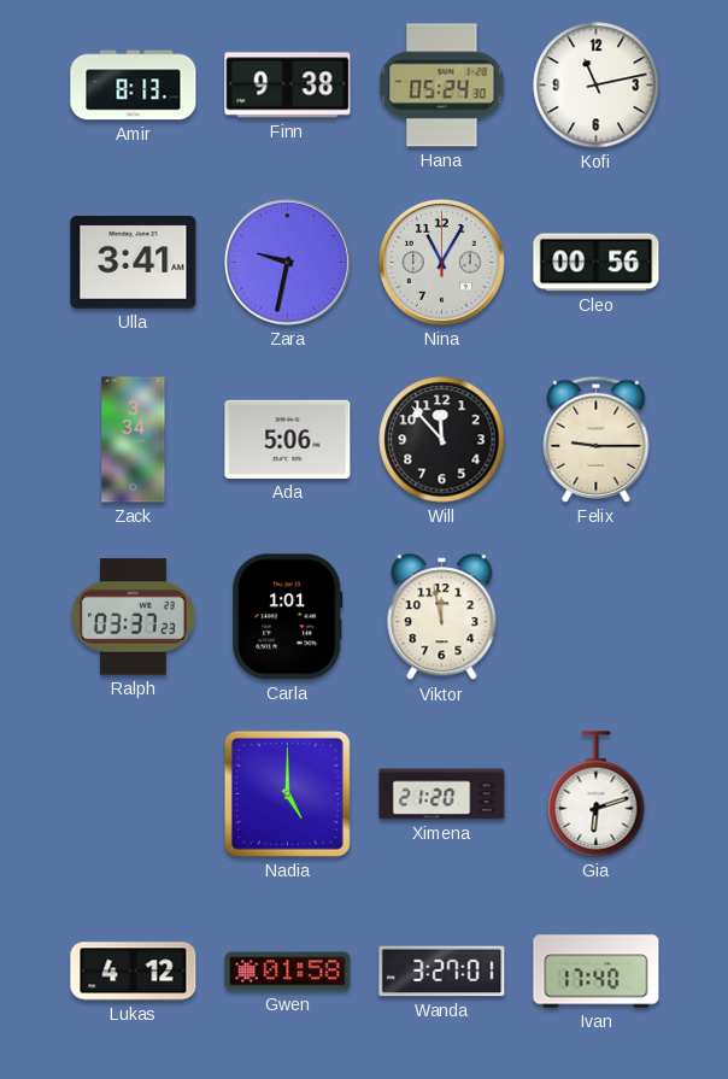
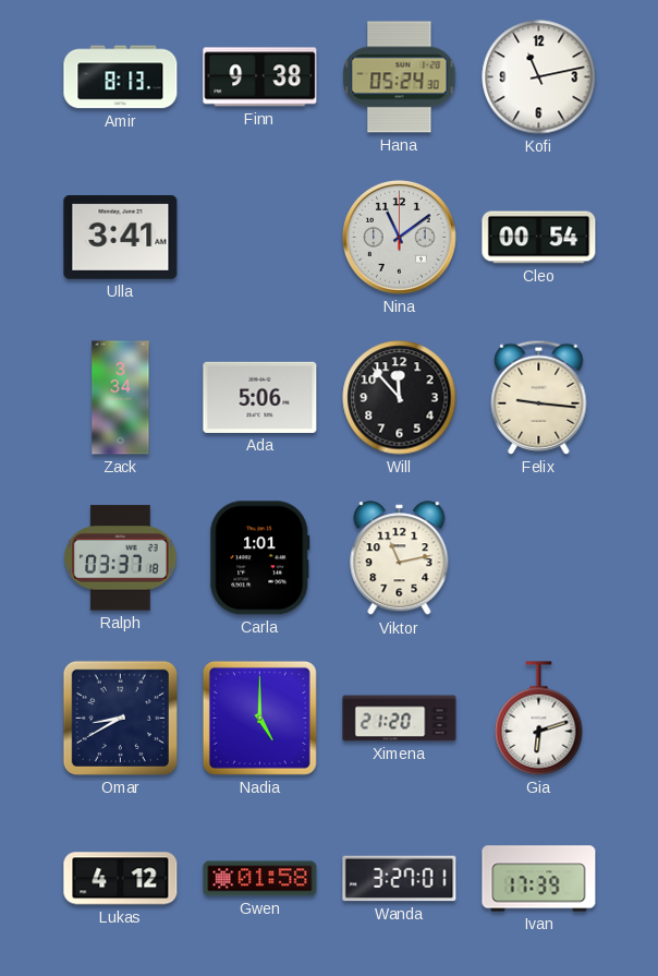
Zara: 9:32 -> none
Nina: 11:05 -> 11:09
Cleo: 00:56 -> 00:54
Felix: 9:15 -> 9:16
Ralph: 03:37:23 -> 03:37:18
Viktor: 11:58 -> 11:13
Omar: none -> 8:40
Ivan: 17:40 -> 17:39
